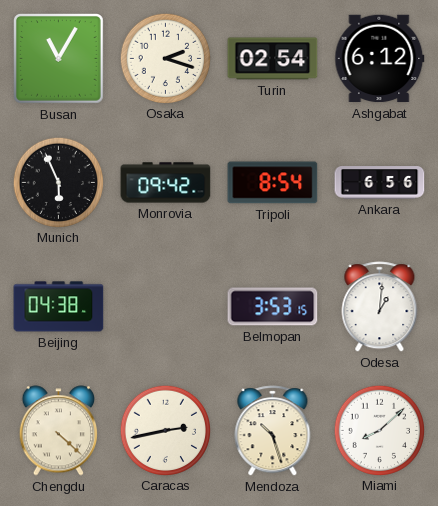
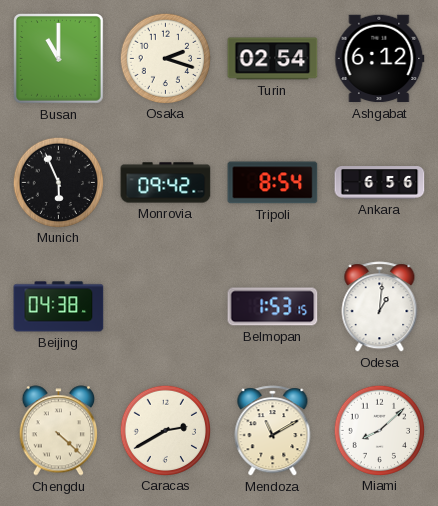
Busan: 11:05 -> 11:00
Belmopan: 3:53 -> 1:53
Caracas: 2:43 -> 2:40
Mendoza: 10:27 -> 11:10
